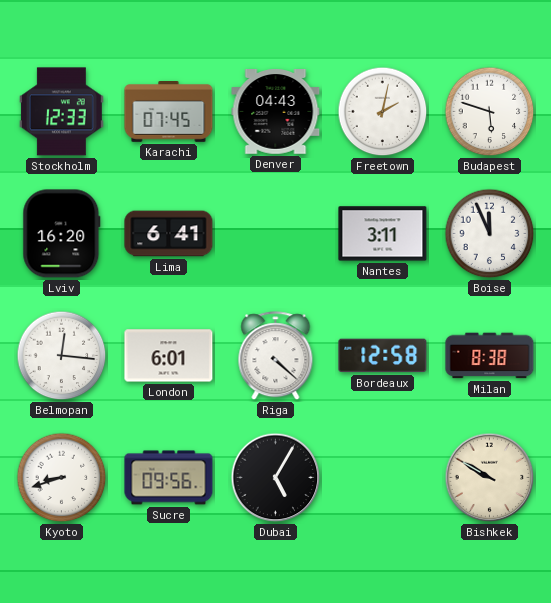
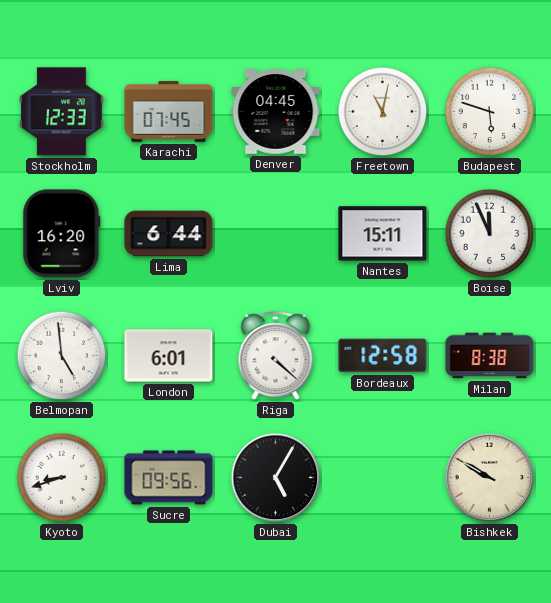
Denver: 04:43 -> 04:45
Freetown: 2:02 -> 11:02
Lima: 6:41 -> 6:44
Nantes: 3:11 -> 15:11
Belmopan: 12:16 -> 4:59
